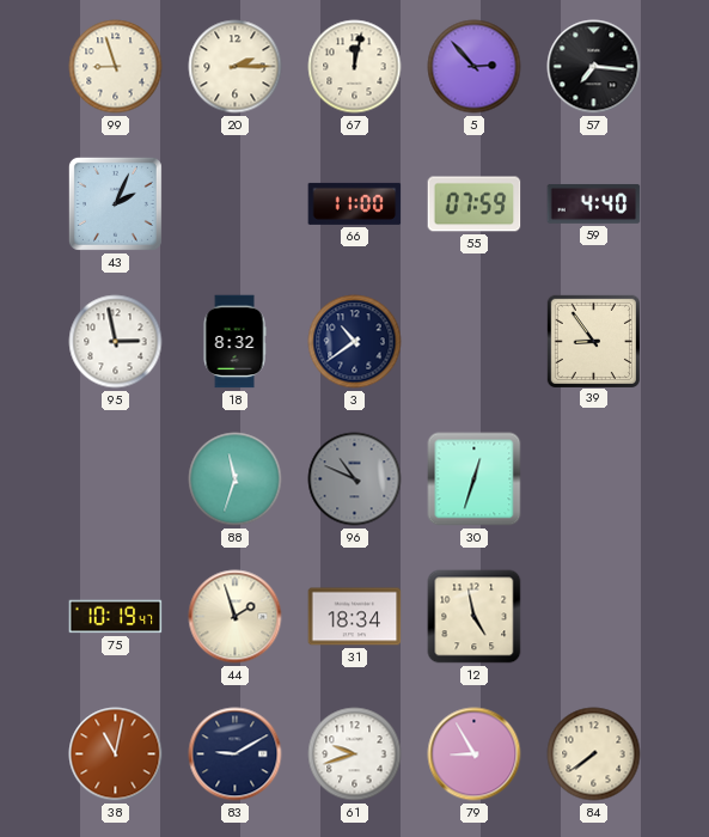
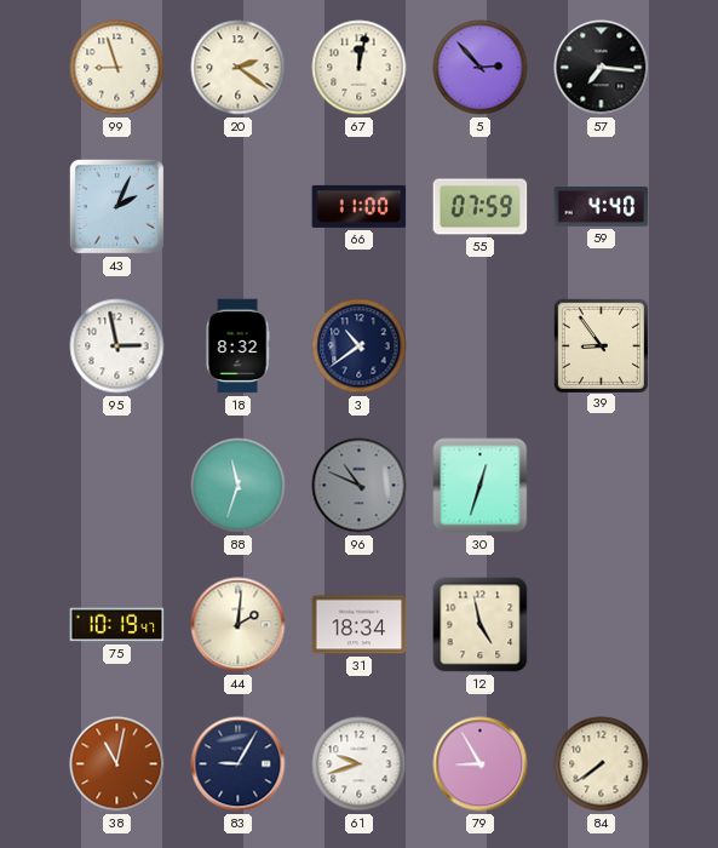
20: 2:15 -> 2:21
44: 1:57 -> 2:01
83: 9:10 -> 9:05
